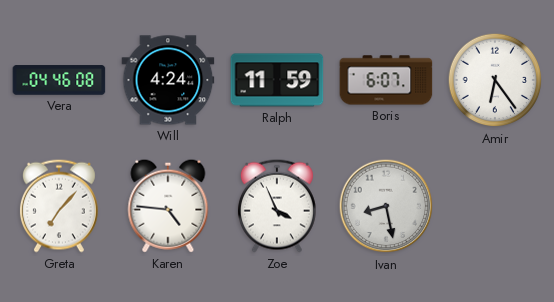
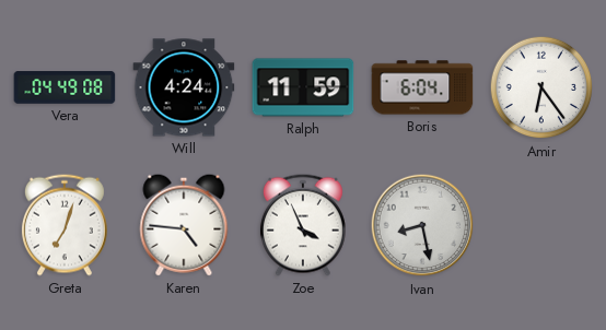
Vera: 04:46 -> 04:49
Boris: 6:07 -> 6:04
Greta: 7:07 -> 7:03
